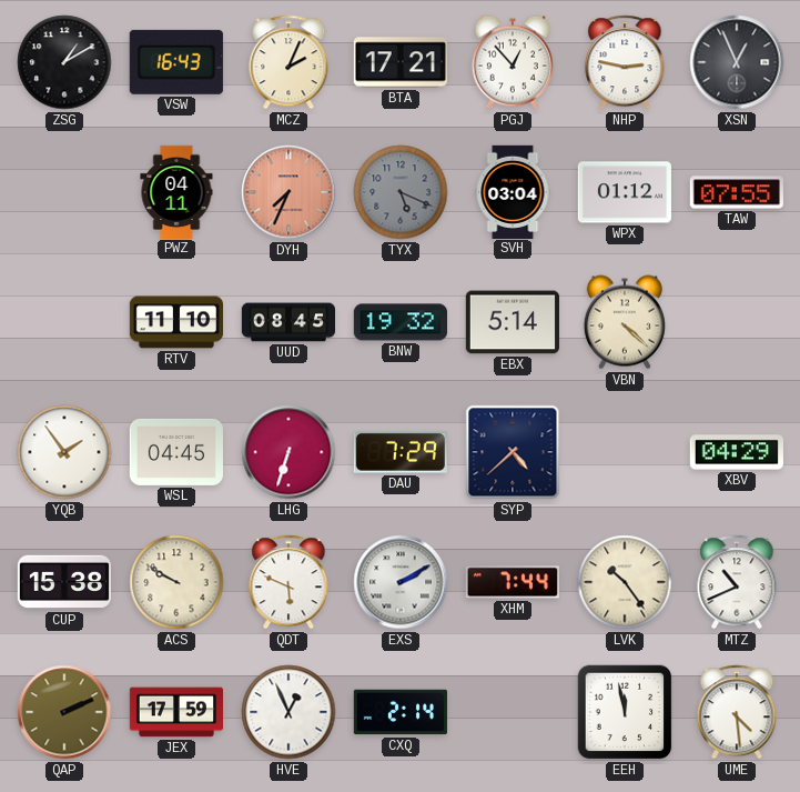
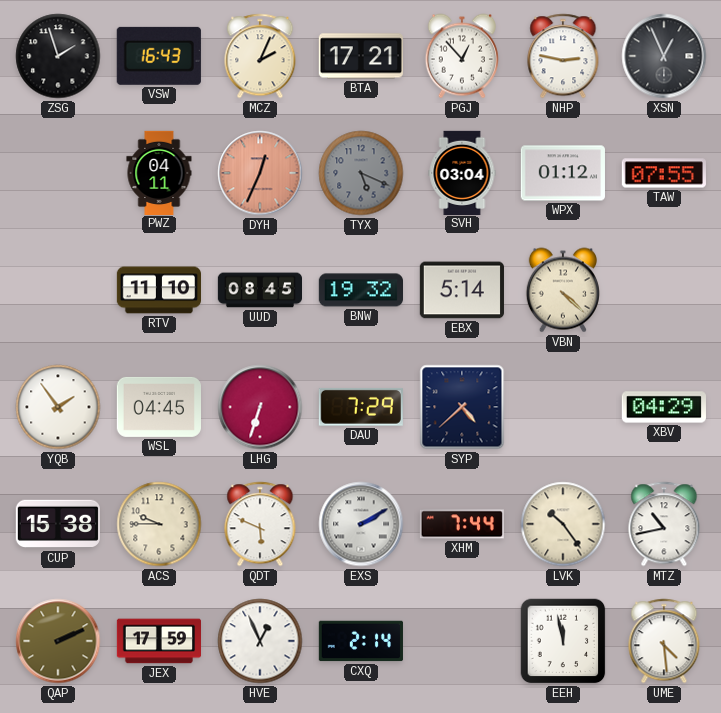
ZSG: 1:10 -> 1:57
DYH: 7:34 -> 12:34
ACS: 9:50 -> 9:45
MTZ: 10:41 -> 10:43
